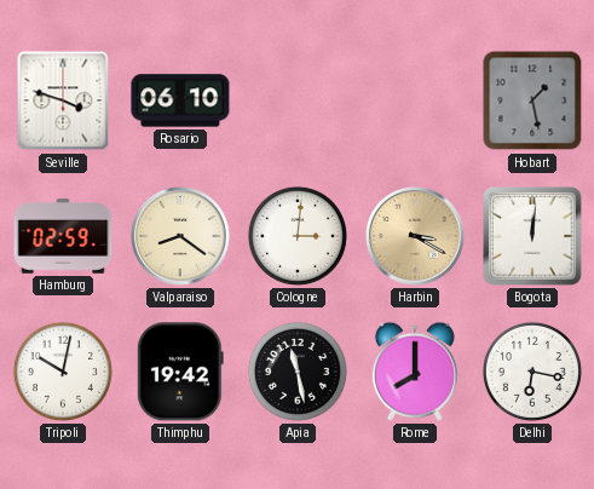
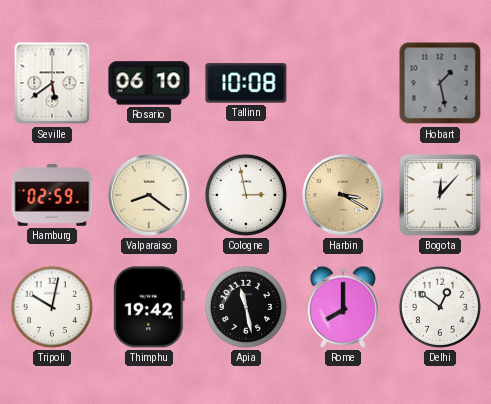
Seville: 3:48 -> 5:39
Tallinn: none -> 10:08
Cologne: 3:01 -> 2:58
Bogota: 12:01 -> 12:07
Delhi: 6:17 -> 12:51
